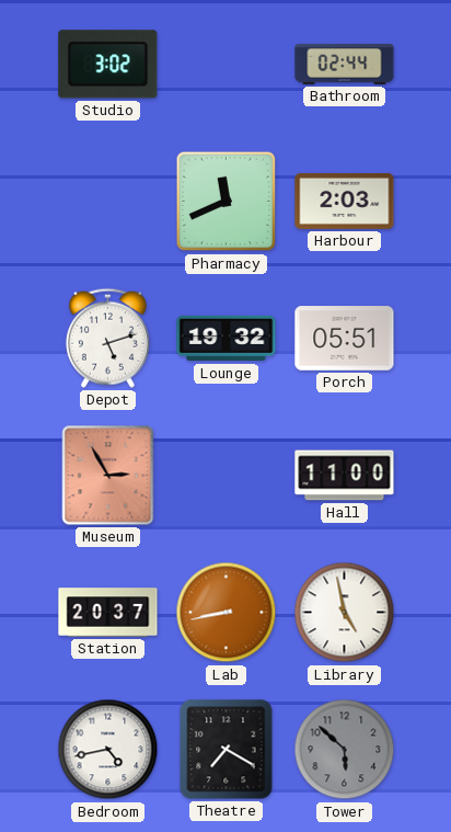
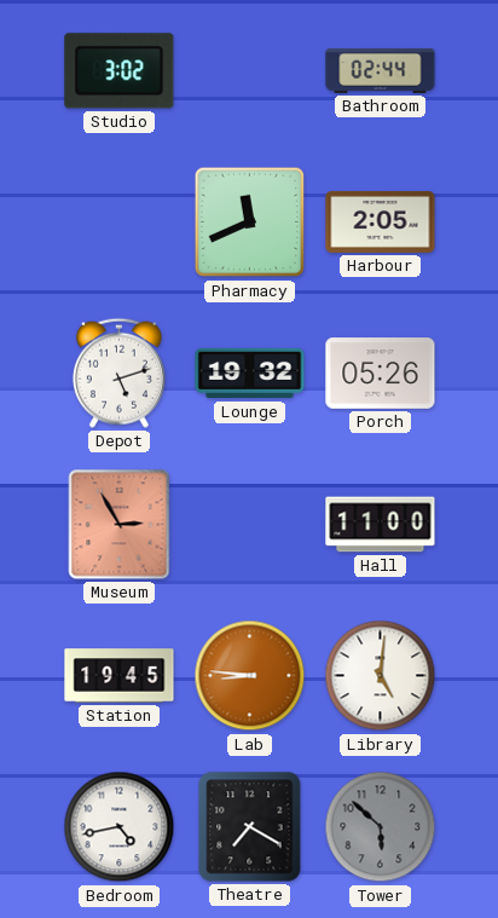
Harbour: 2:03 -> 2:05
Porch: 05:51 -> 05:26
Station: 20:37 -> 19:45
Lab: 8:43 -> 8:46
Library: 4:58 -> 5:01
